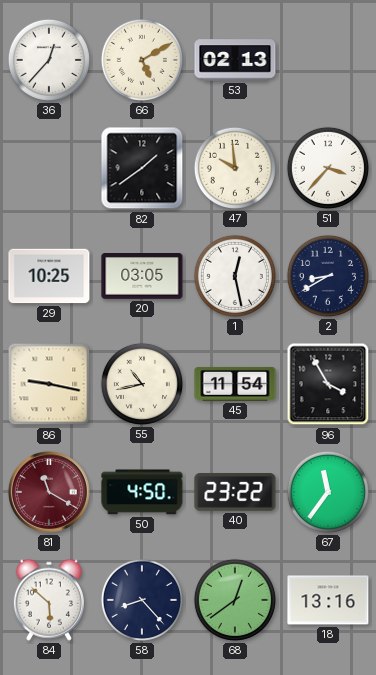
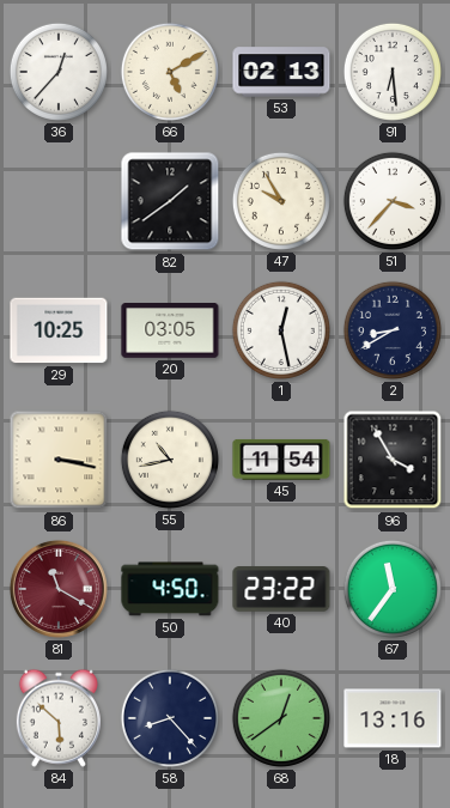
91: none -> 6:29
47: 9:59 -> 9:55
86: 9:17 -> 3:17
